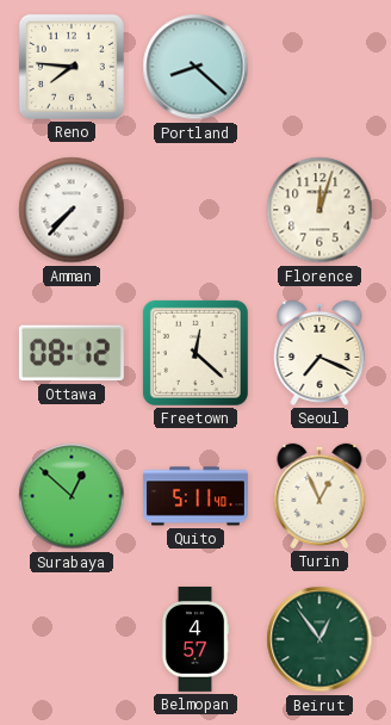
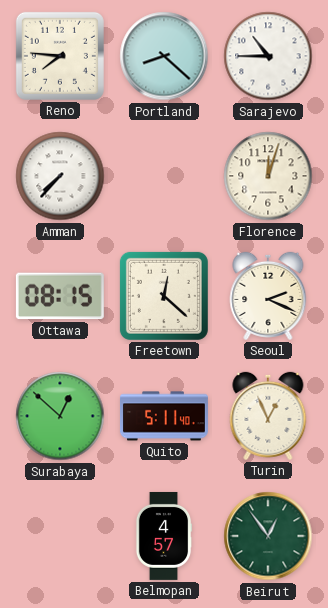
Sarajevo: none -> 10:45
Ottawa: 08:12 -> 08:15
Seoul: 7:19 -> 2:19
